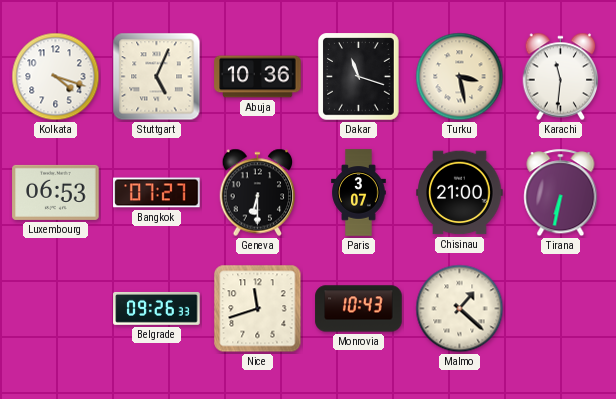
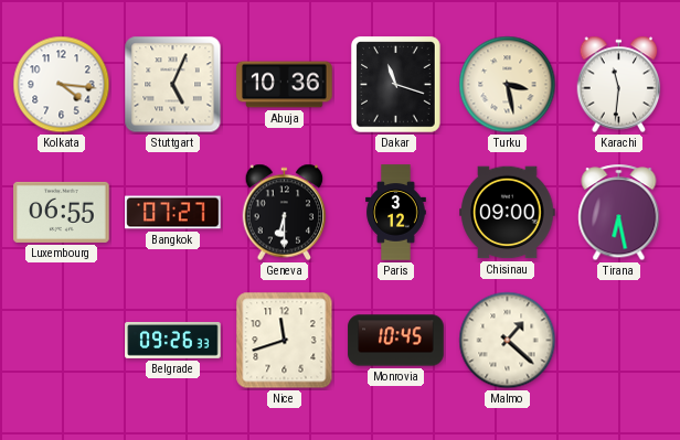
Kolkata: 4:18 -> 4:16
Luxembourg: 06:53 -> 06:55
Paris: 3:07 -> 3:12
Chisinau: 21:00 -> 09:00
Tirana: 6:32 -> 6:28
Monrovia: 10:43 -> 10:45
